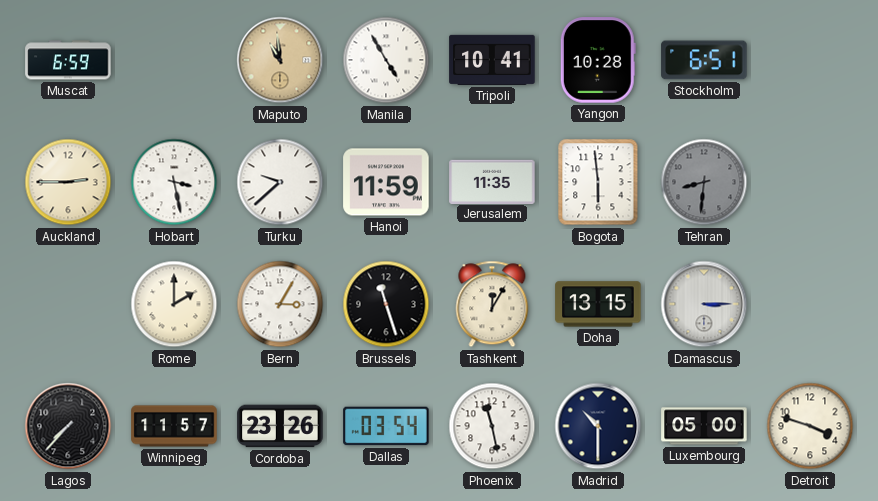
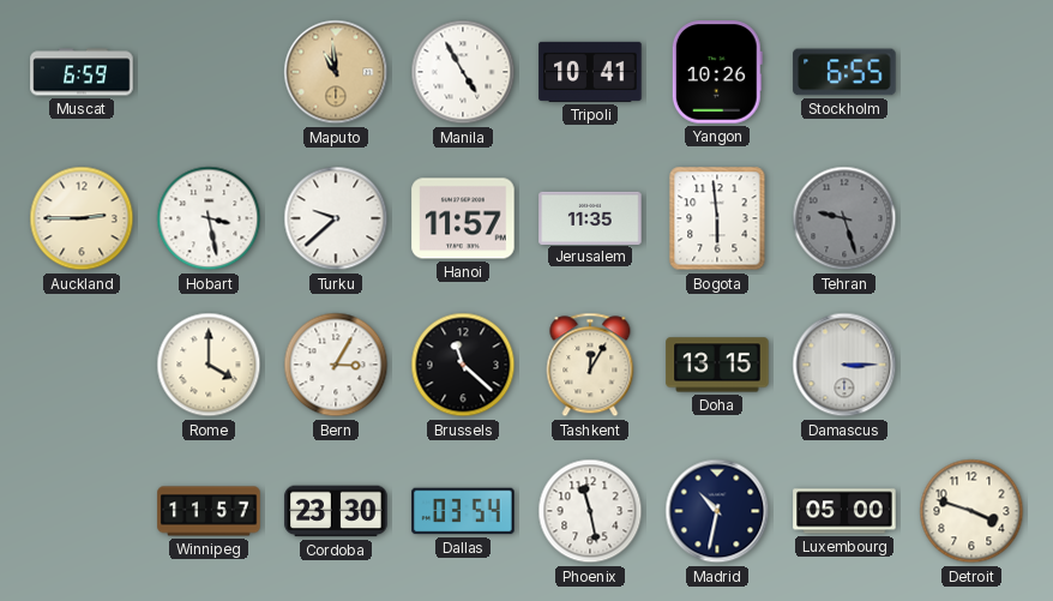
Yangon: 10:28 -> 10:26
Stockholm: 6:51 -> 6:55
Hanoi: 11:59 -> 11:57
Tehran: 8:31 -> 9:27
Rome: 2:00 -> 4:00
Brussels: 11:27 -> 11:22
Lagos: 7:37 -> none
Cordoba: 23:26 -> 23:30
Madrid: 10:30 -> 10:32
